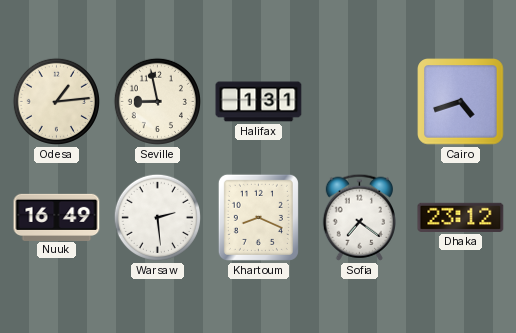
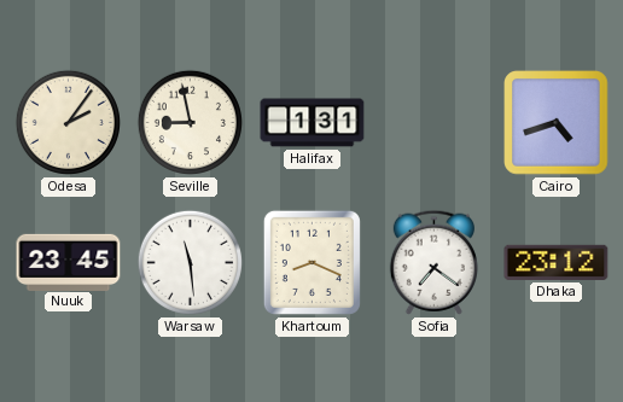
Odesa: 1:14 -> 2:06
Nuuk: 16:49 -> 23:45
Warsaw: 2:29 -> 11:29
